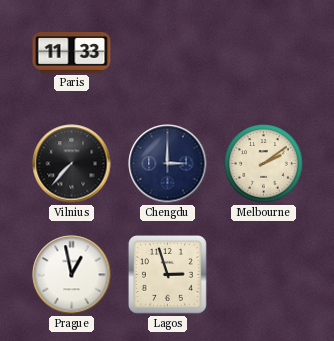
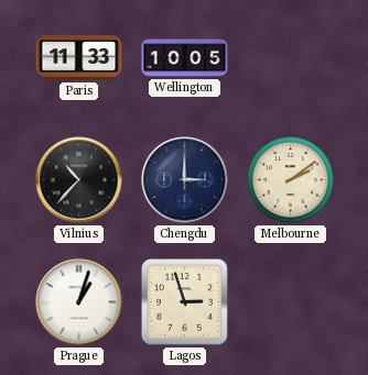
Wellington: none -> 10:05
Vilnius: 7:37 -> 10:37
Prague: 12:58 -> 1:03
